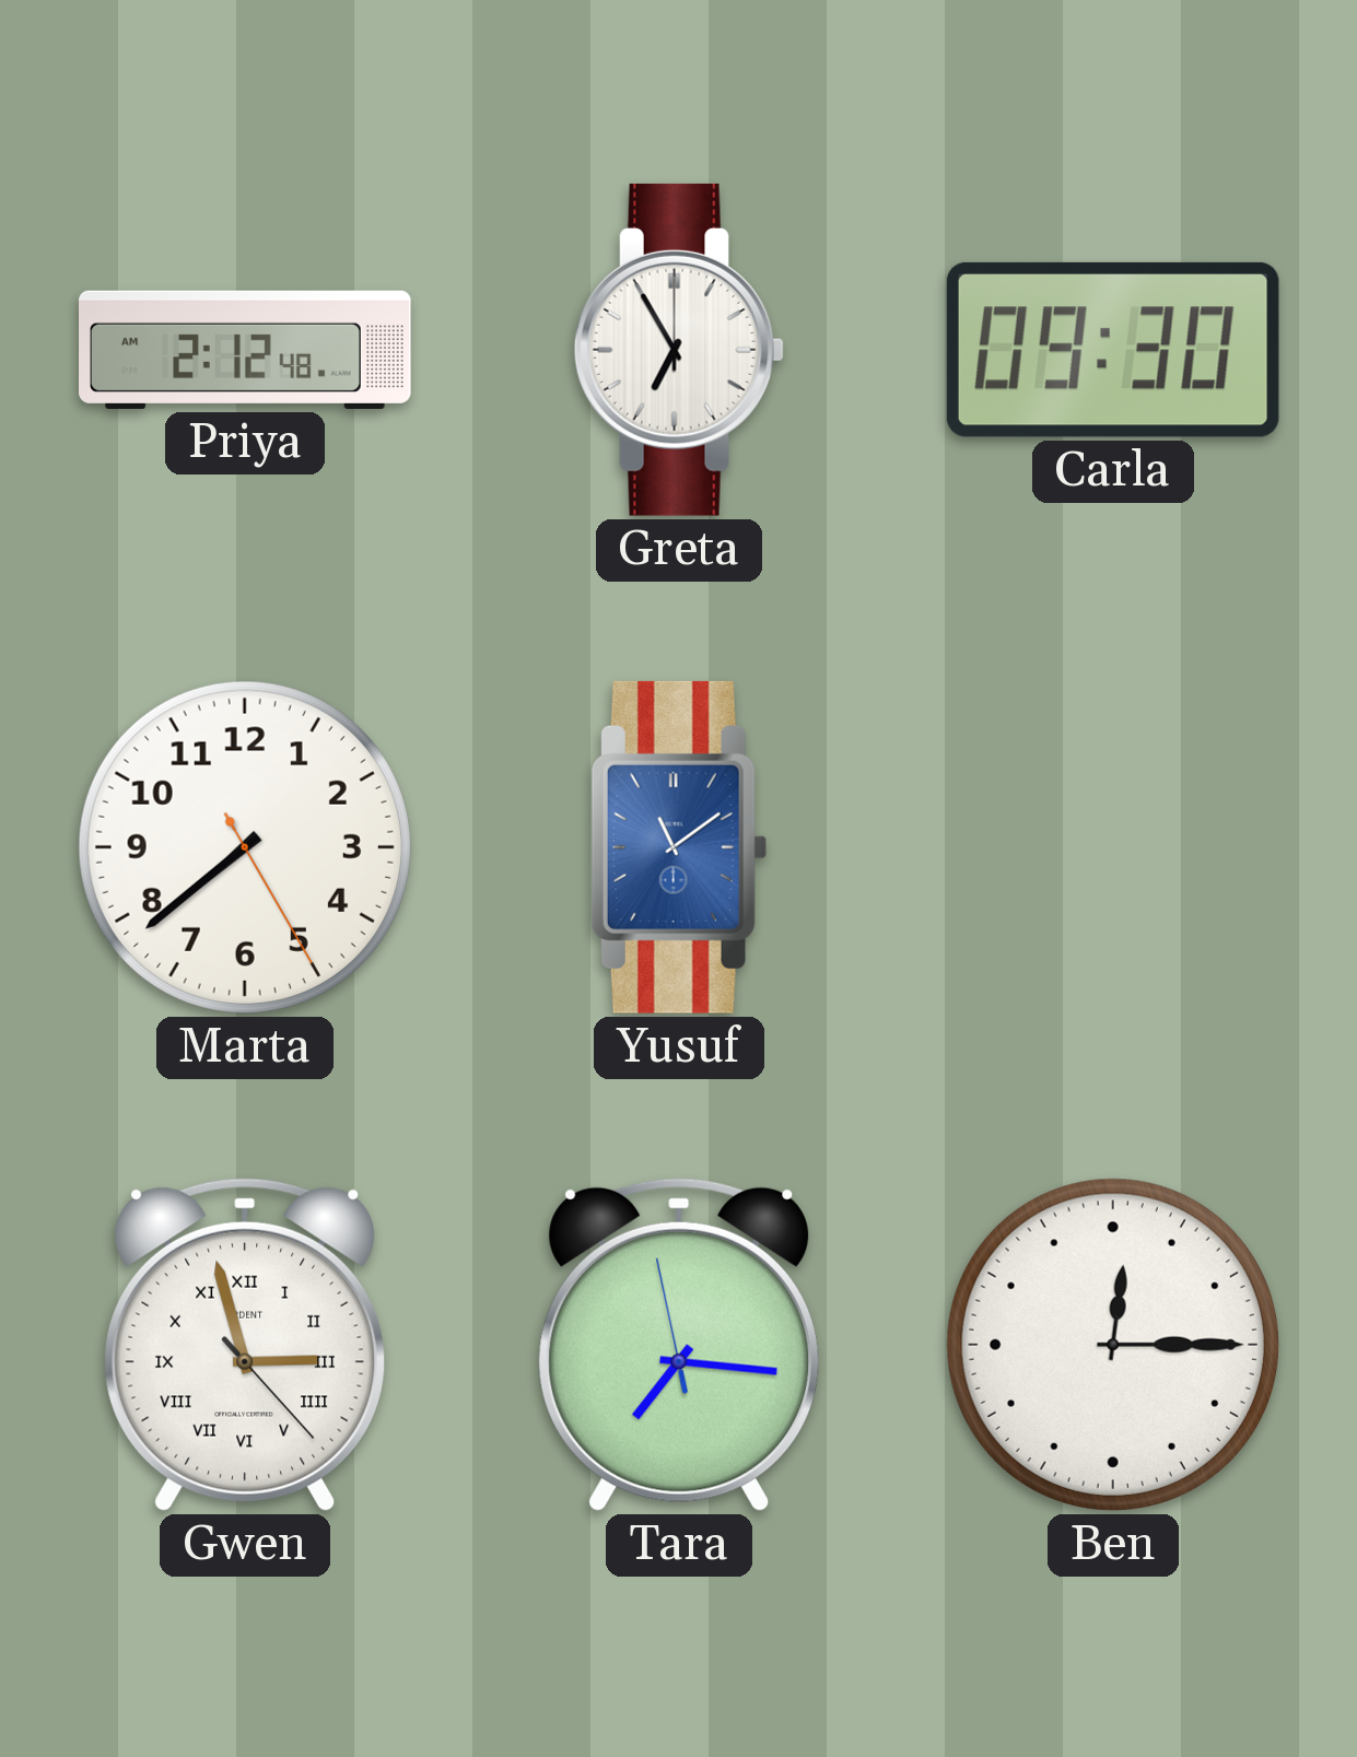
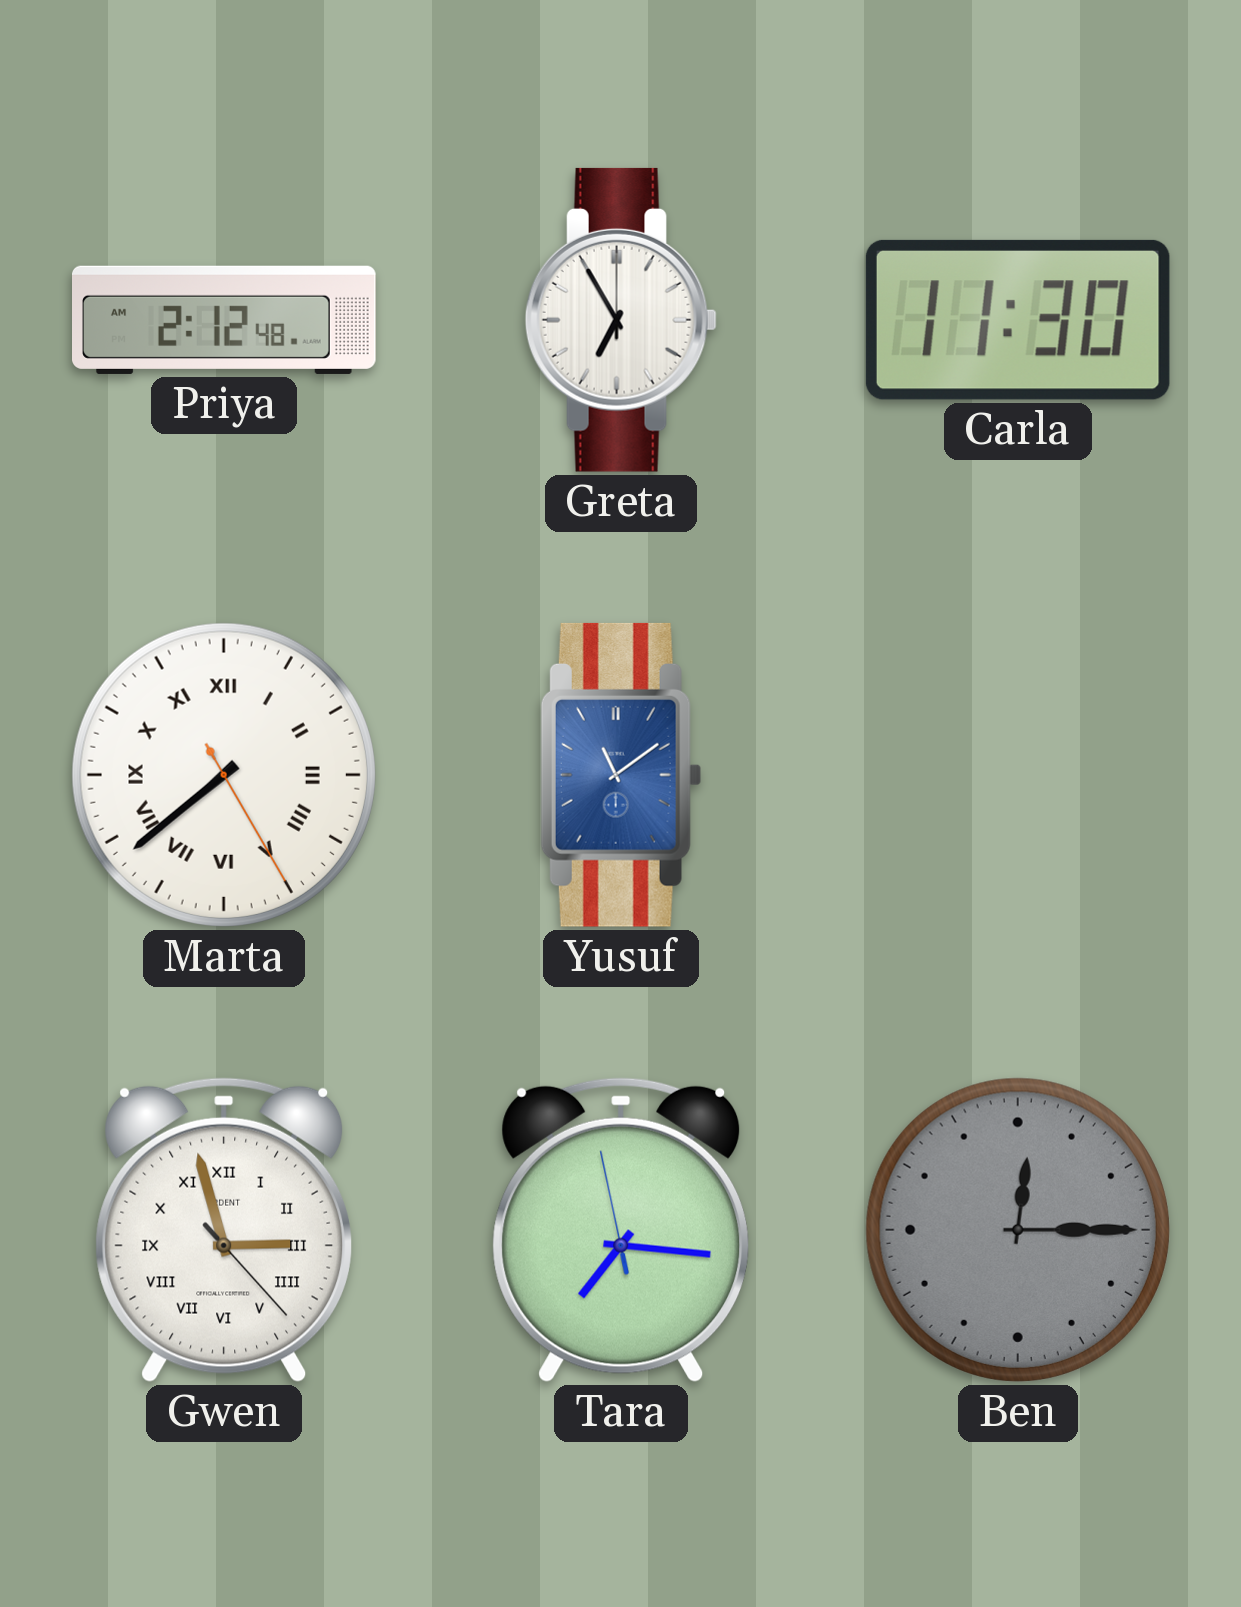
Carla: 09:30 -> 11:30
Marta numerals: Arabic -> Roman
Ben dial: white -> grey
